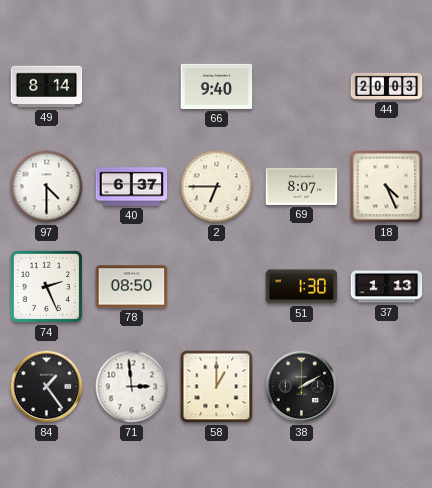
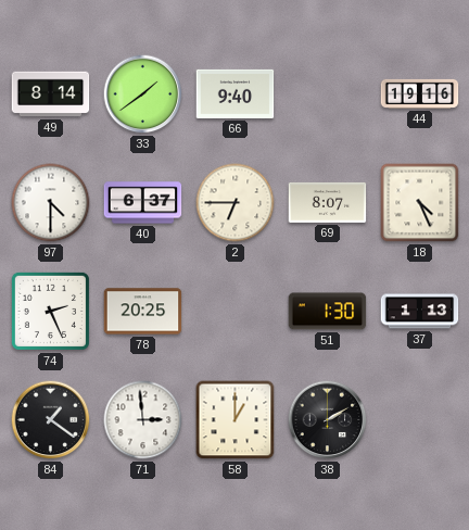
33: none -> 1:39
44: 20:03 -> 19:16
78: 08:50 -> 20:25
84: 1:24 -> 1:21
